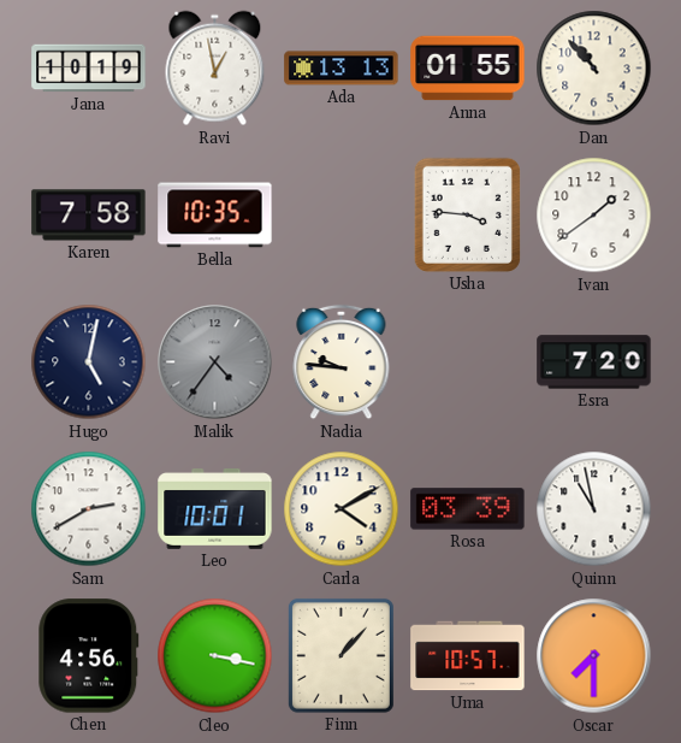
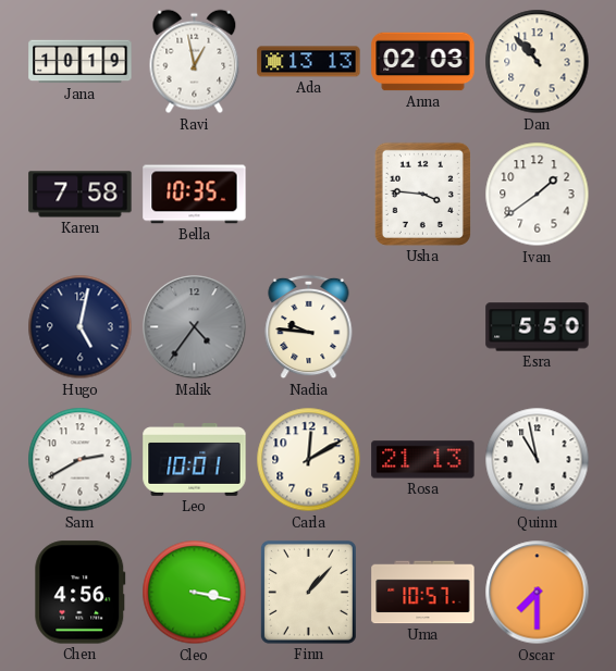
Anna: 01:55 -> 02:03
Esra: 7:20 -> 5:50
Carla: 4:10 -> 12:10
Rosa: 03:39 -> 21:13
